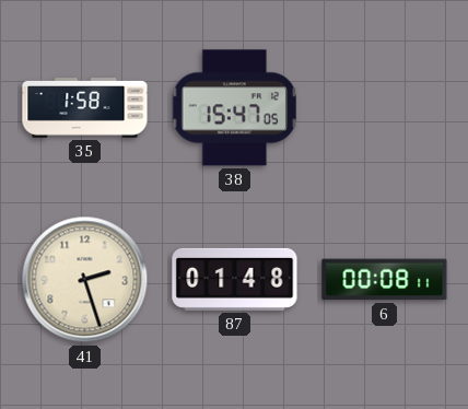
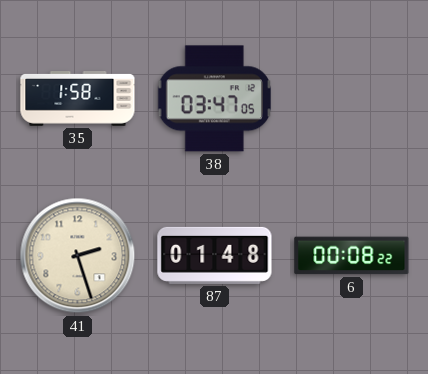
38: 15:47 -> 03:47
6: 00:08:11 -> 00:08:22
